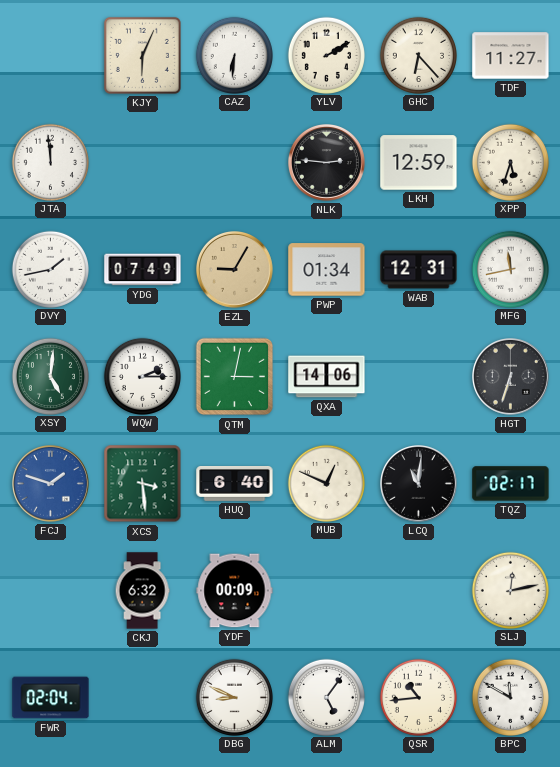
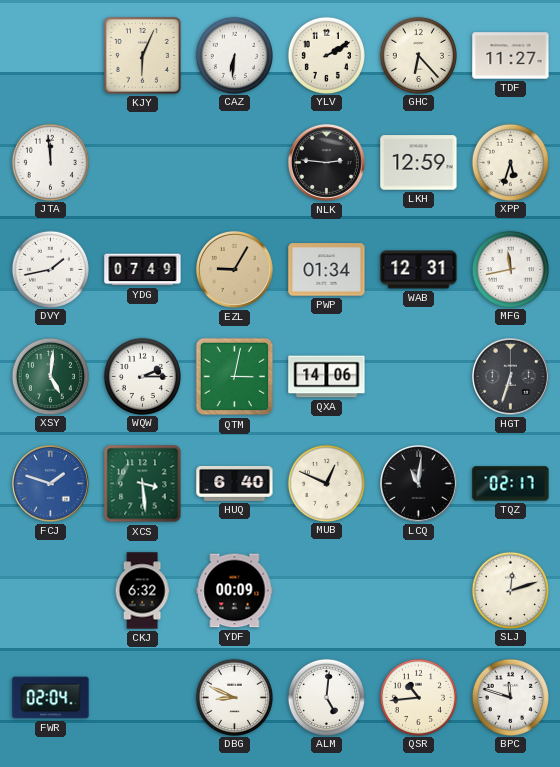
SLJ: 12:13 -> 12:12
ALM: 5:06 -> 5:01
BPC: 11:50 -> 11:48
